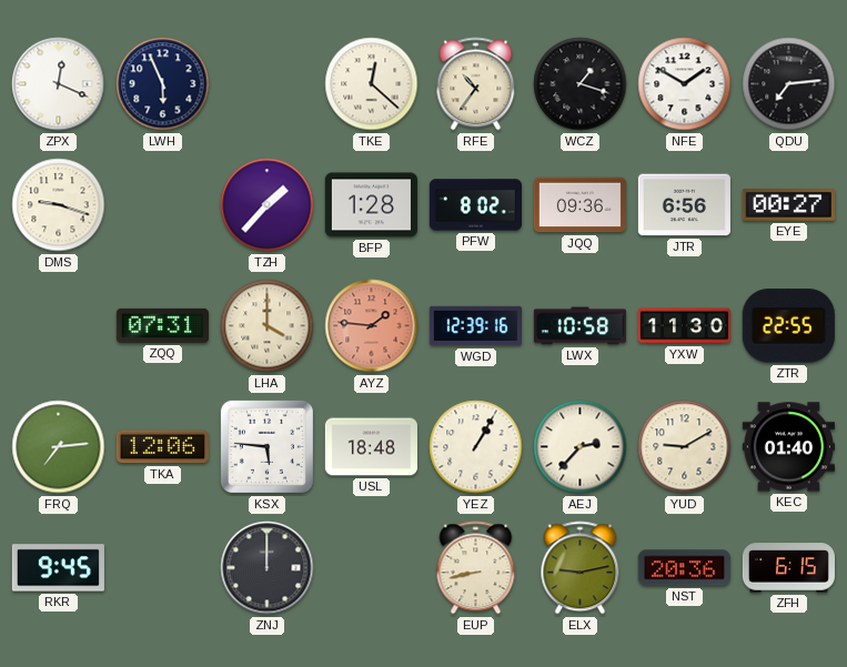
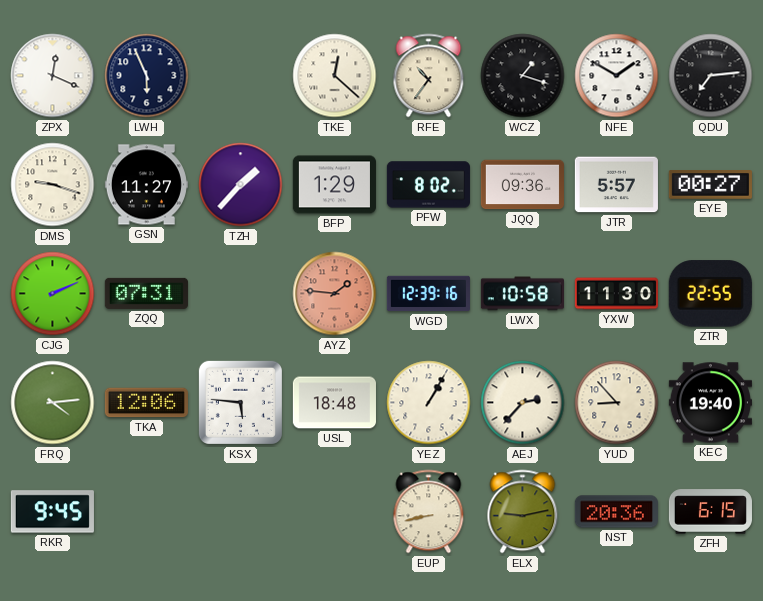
GSN: none -> 11:27
BFP: 1:28 -> 1:29
JTR: 6:56 -> 5:57
CJG: none -> 2:11
LHA: 4:00 -> none
FRQ: 7:14 -> 4:14
YUD: 9:10 -> 8:53
KEC: 01:40 -> 19:40
ZNJ: 12:00 -> none
